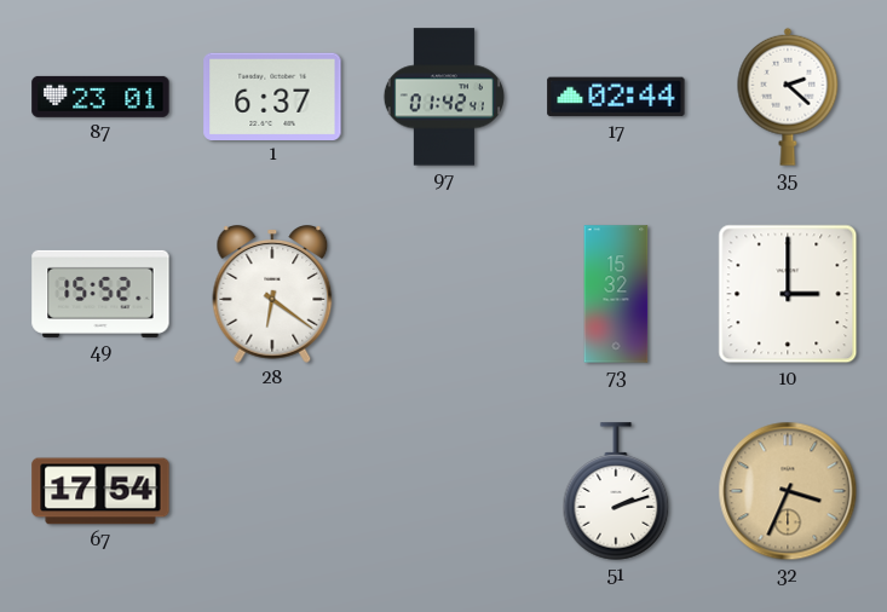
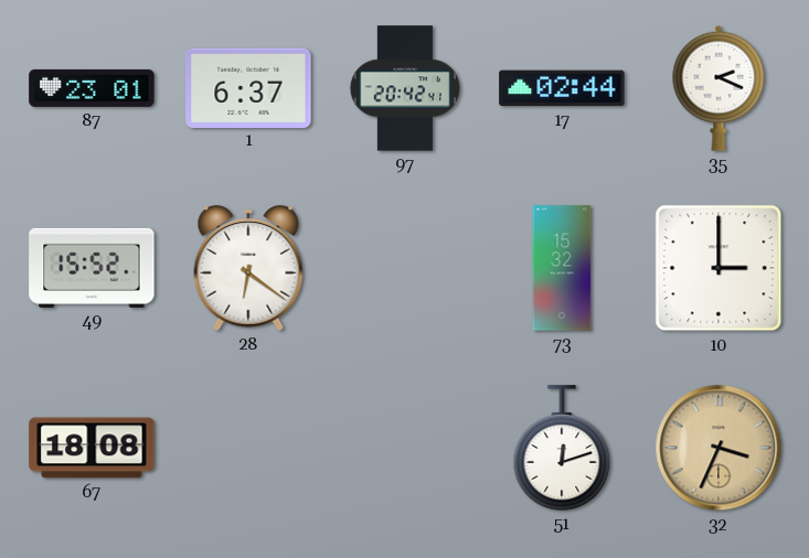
97: 01:42 -> 20:42
35: 2:22 -> 2:19
67: 17:54 -> 18:08
51: 2:12 -> 12:12
